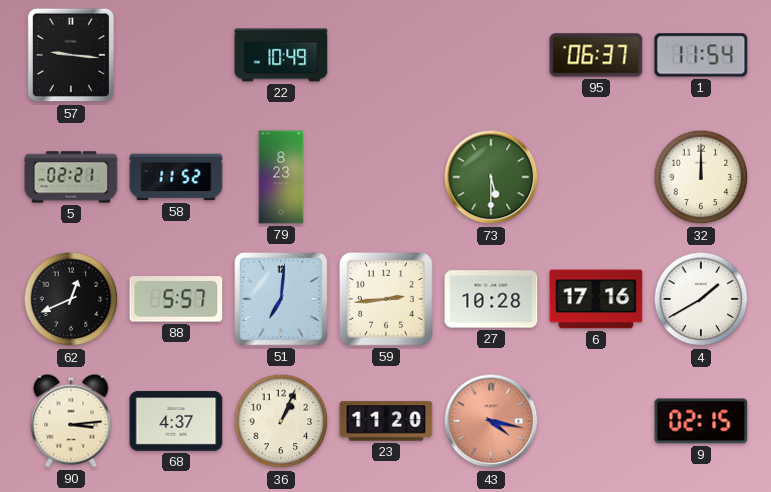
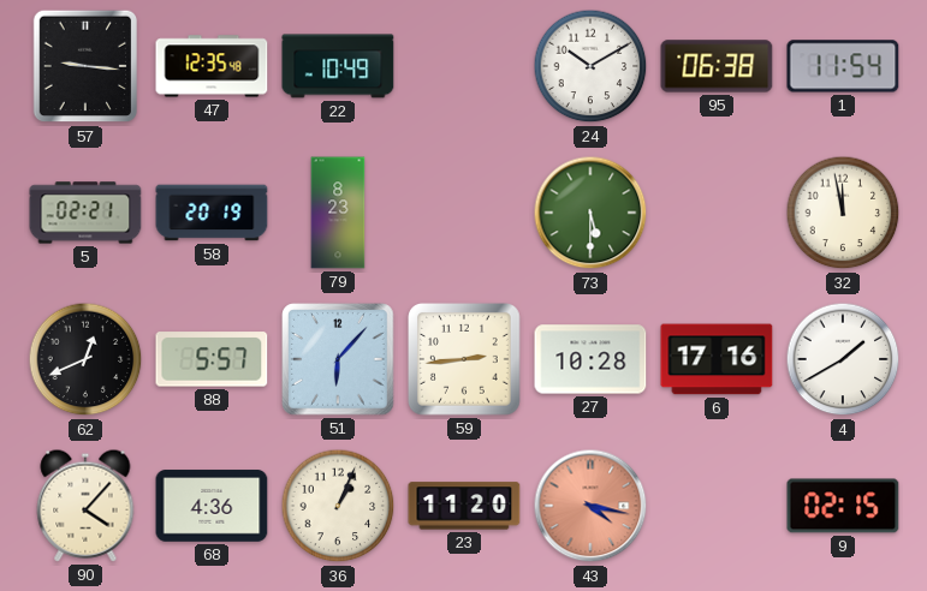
47: none -> 12:35
24: none -> 10:10
95: 06:37 -> 06:38
58: 11:52 -> 20:19
32: 12:00 -> 11:58
51: 7:01 -> 6:07
90: 3:14 -> 4:07
68: 4:37 -> 4:36
